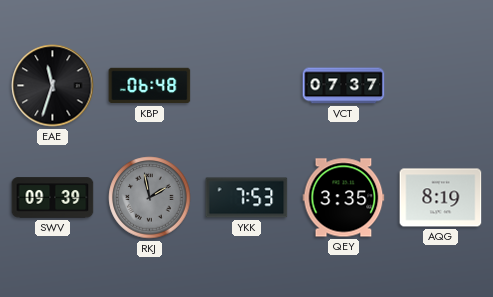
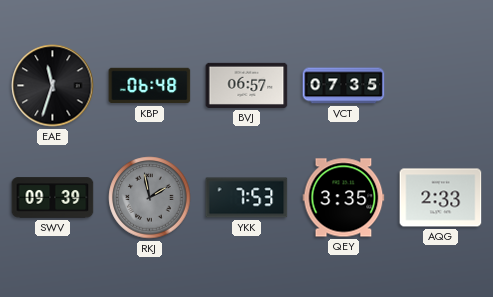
BVJ: none -> 06:57
VCT: 07:37 -> 07:35
AQG: 8:19 -> 2:33
